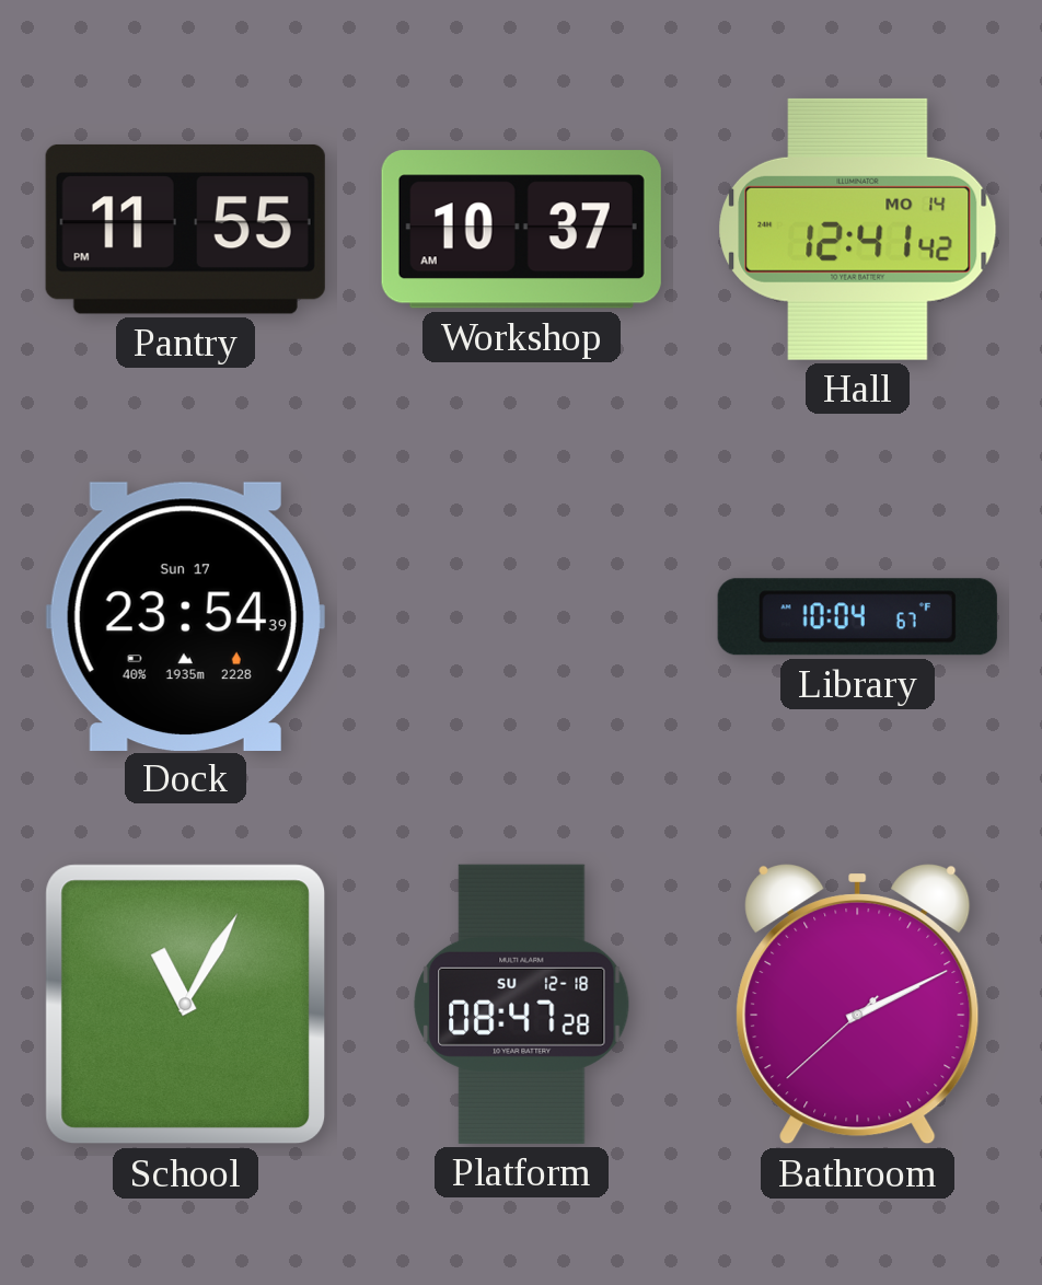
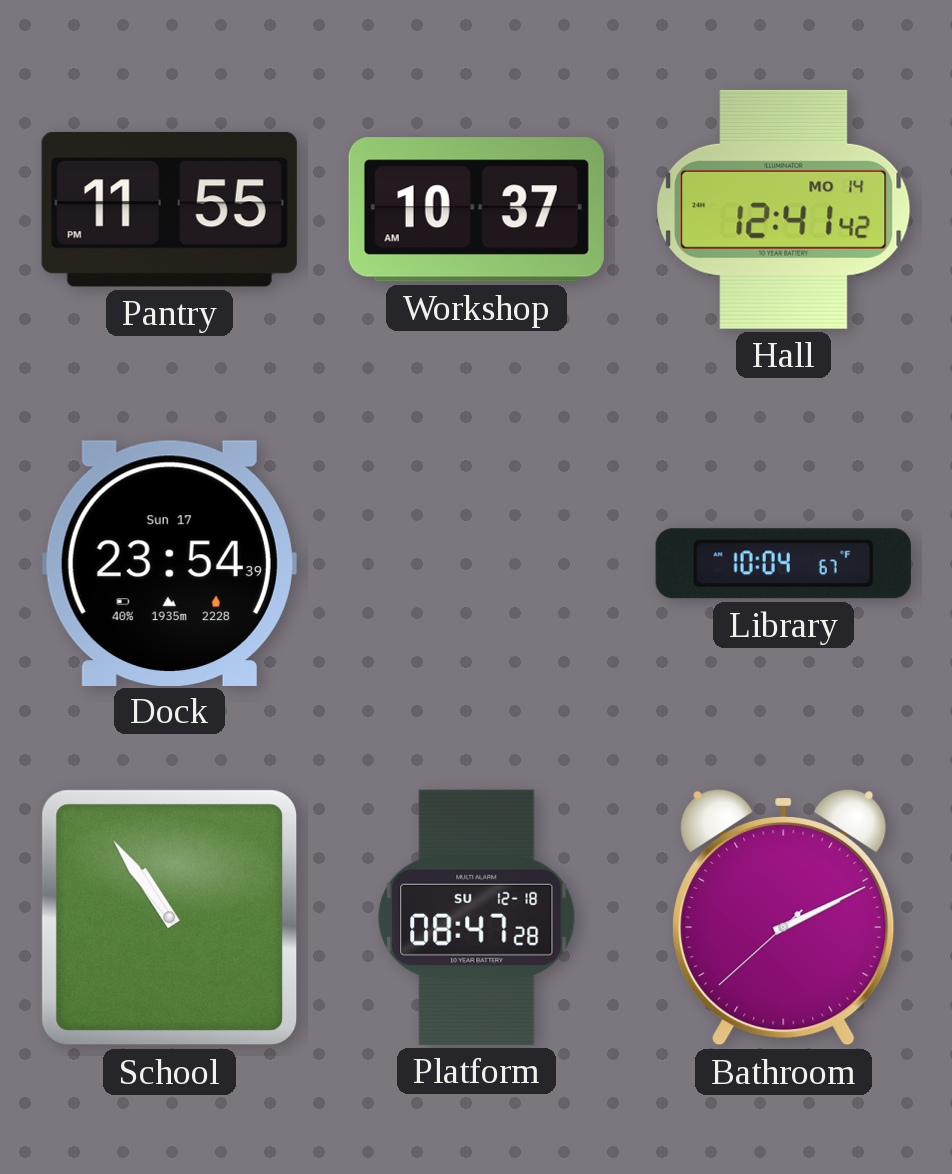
School: 11:05 -> 10:54
